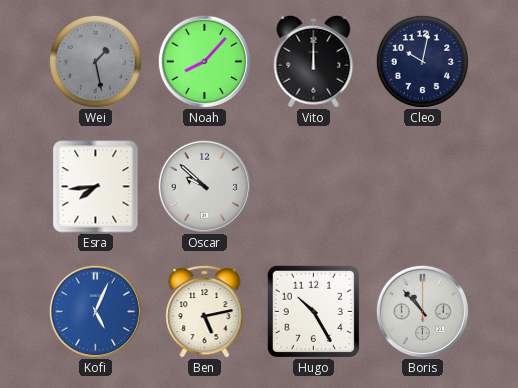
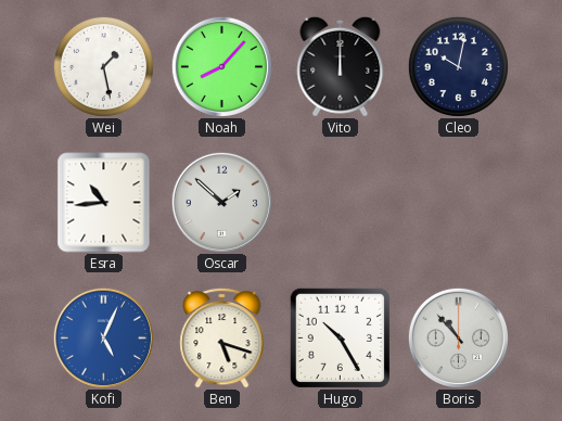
Wei dial: grey -> white
Esra: 7:44 -> 10:44
Oscar: 9:52 -> 1:52
Ben: 5:13 -> 5:18
